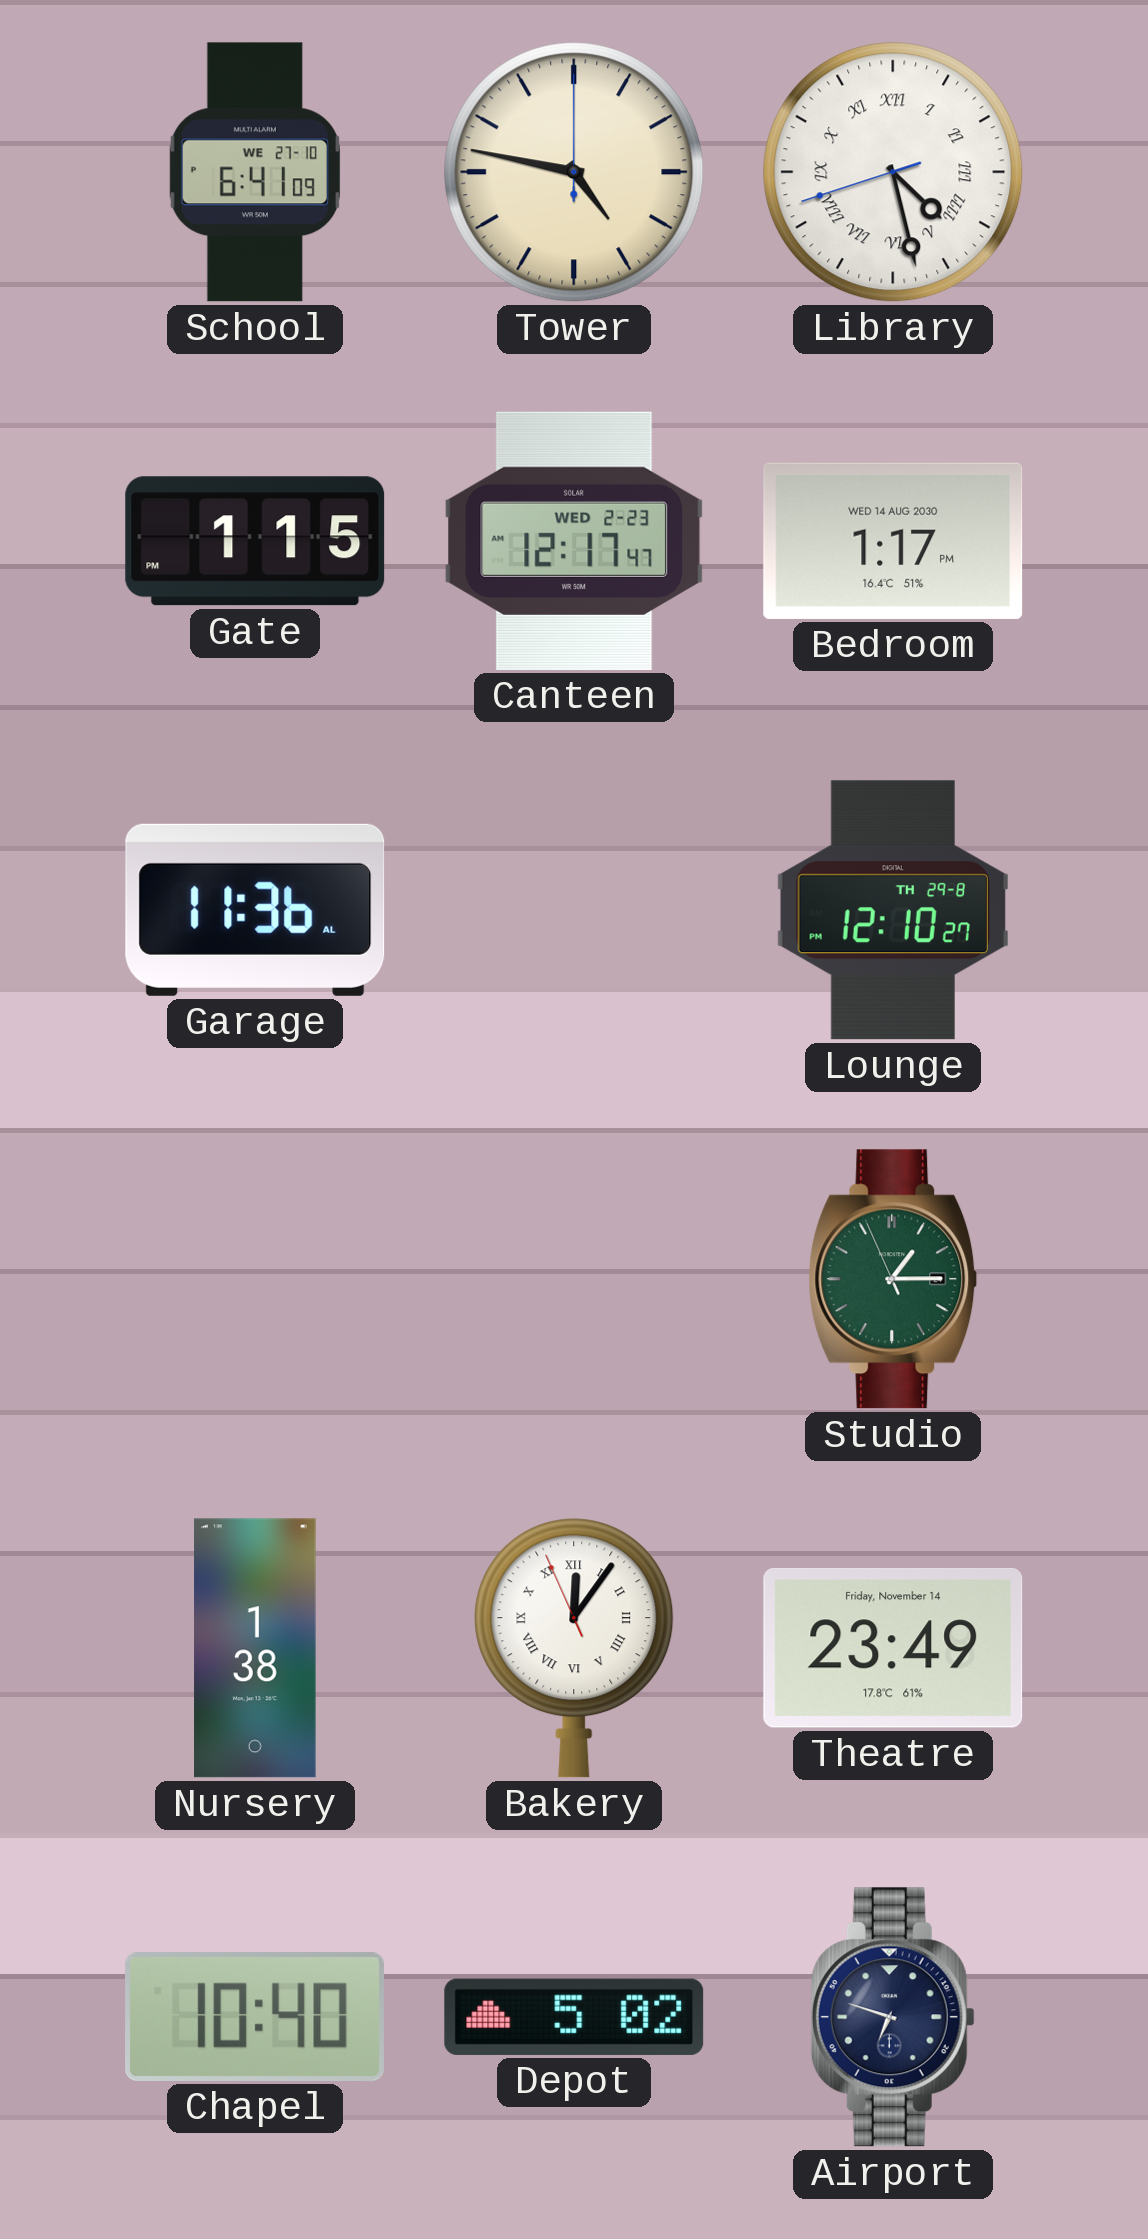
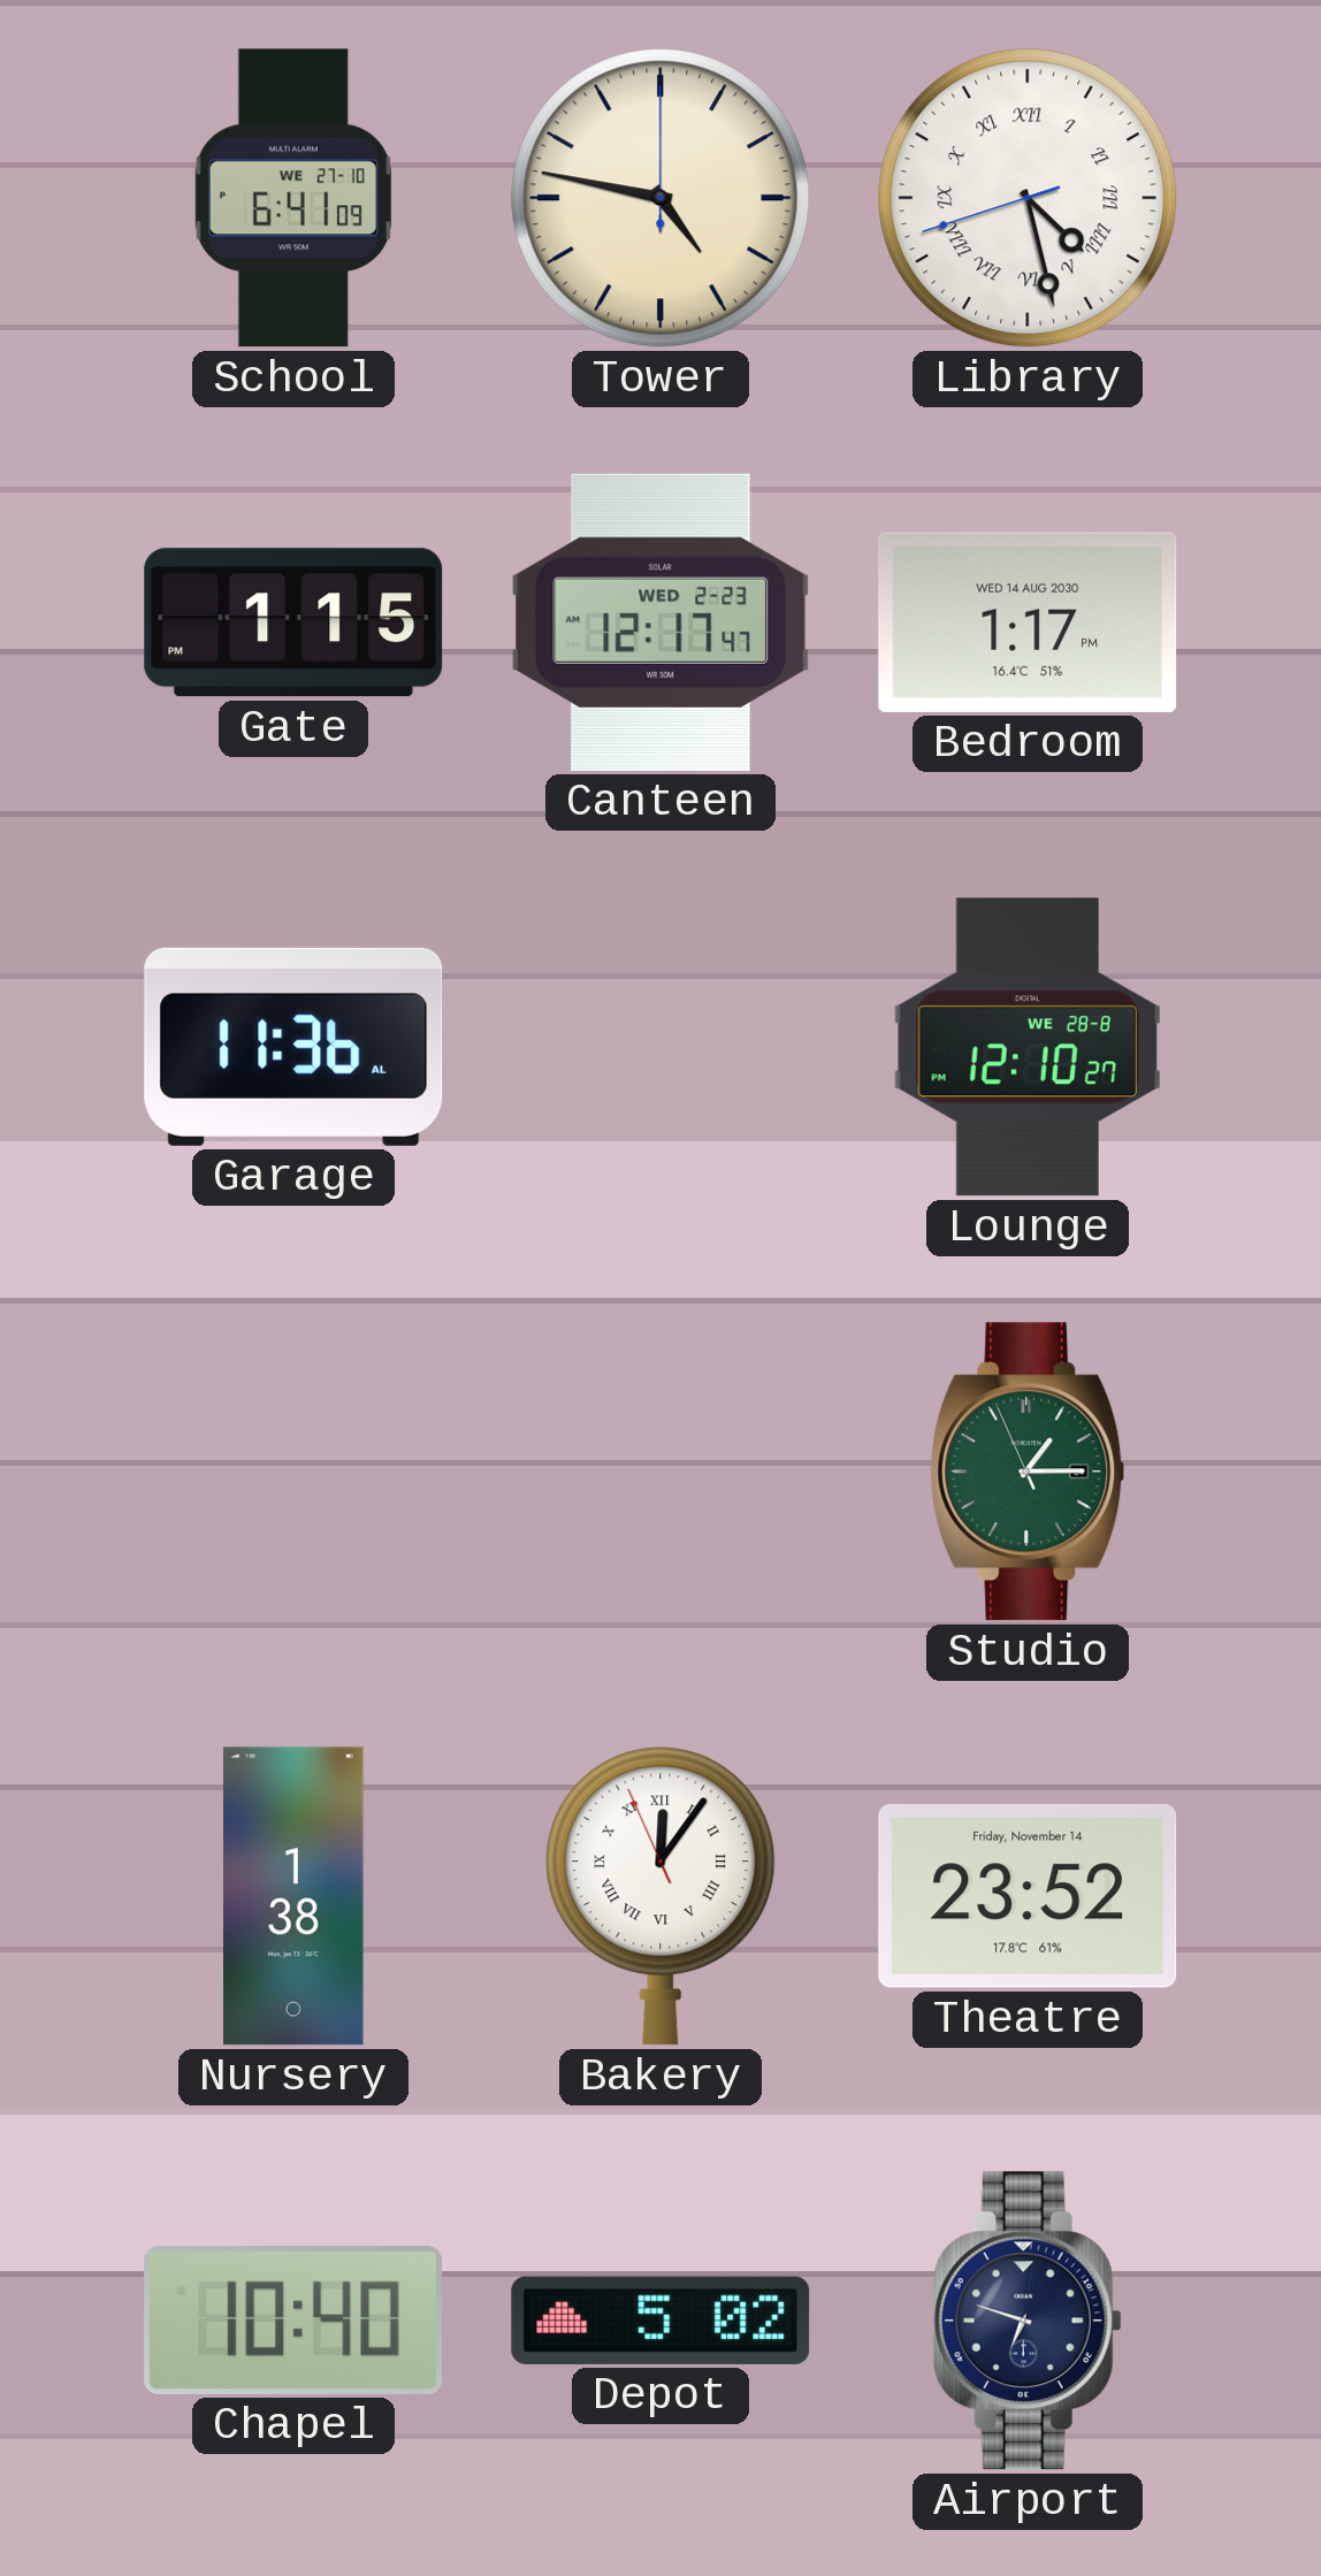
Lounge date: TH 29-8 -> WE 28-8
Theatre: 23:49 -> 23:52
